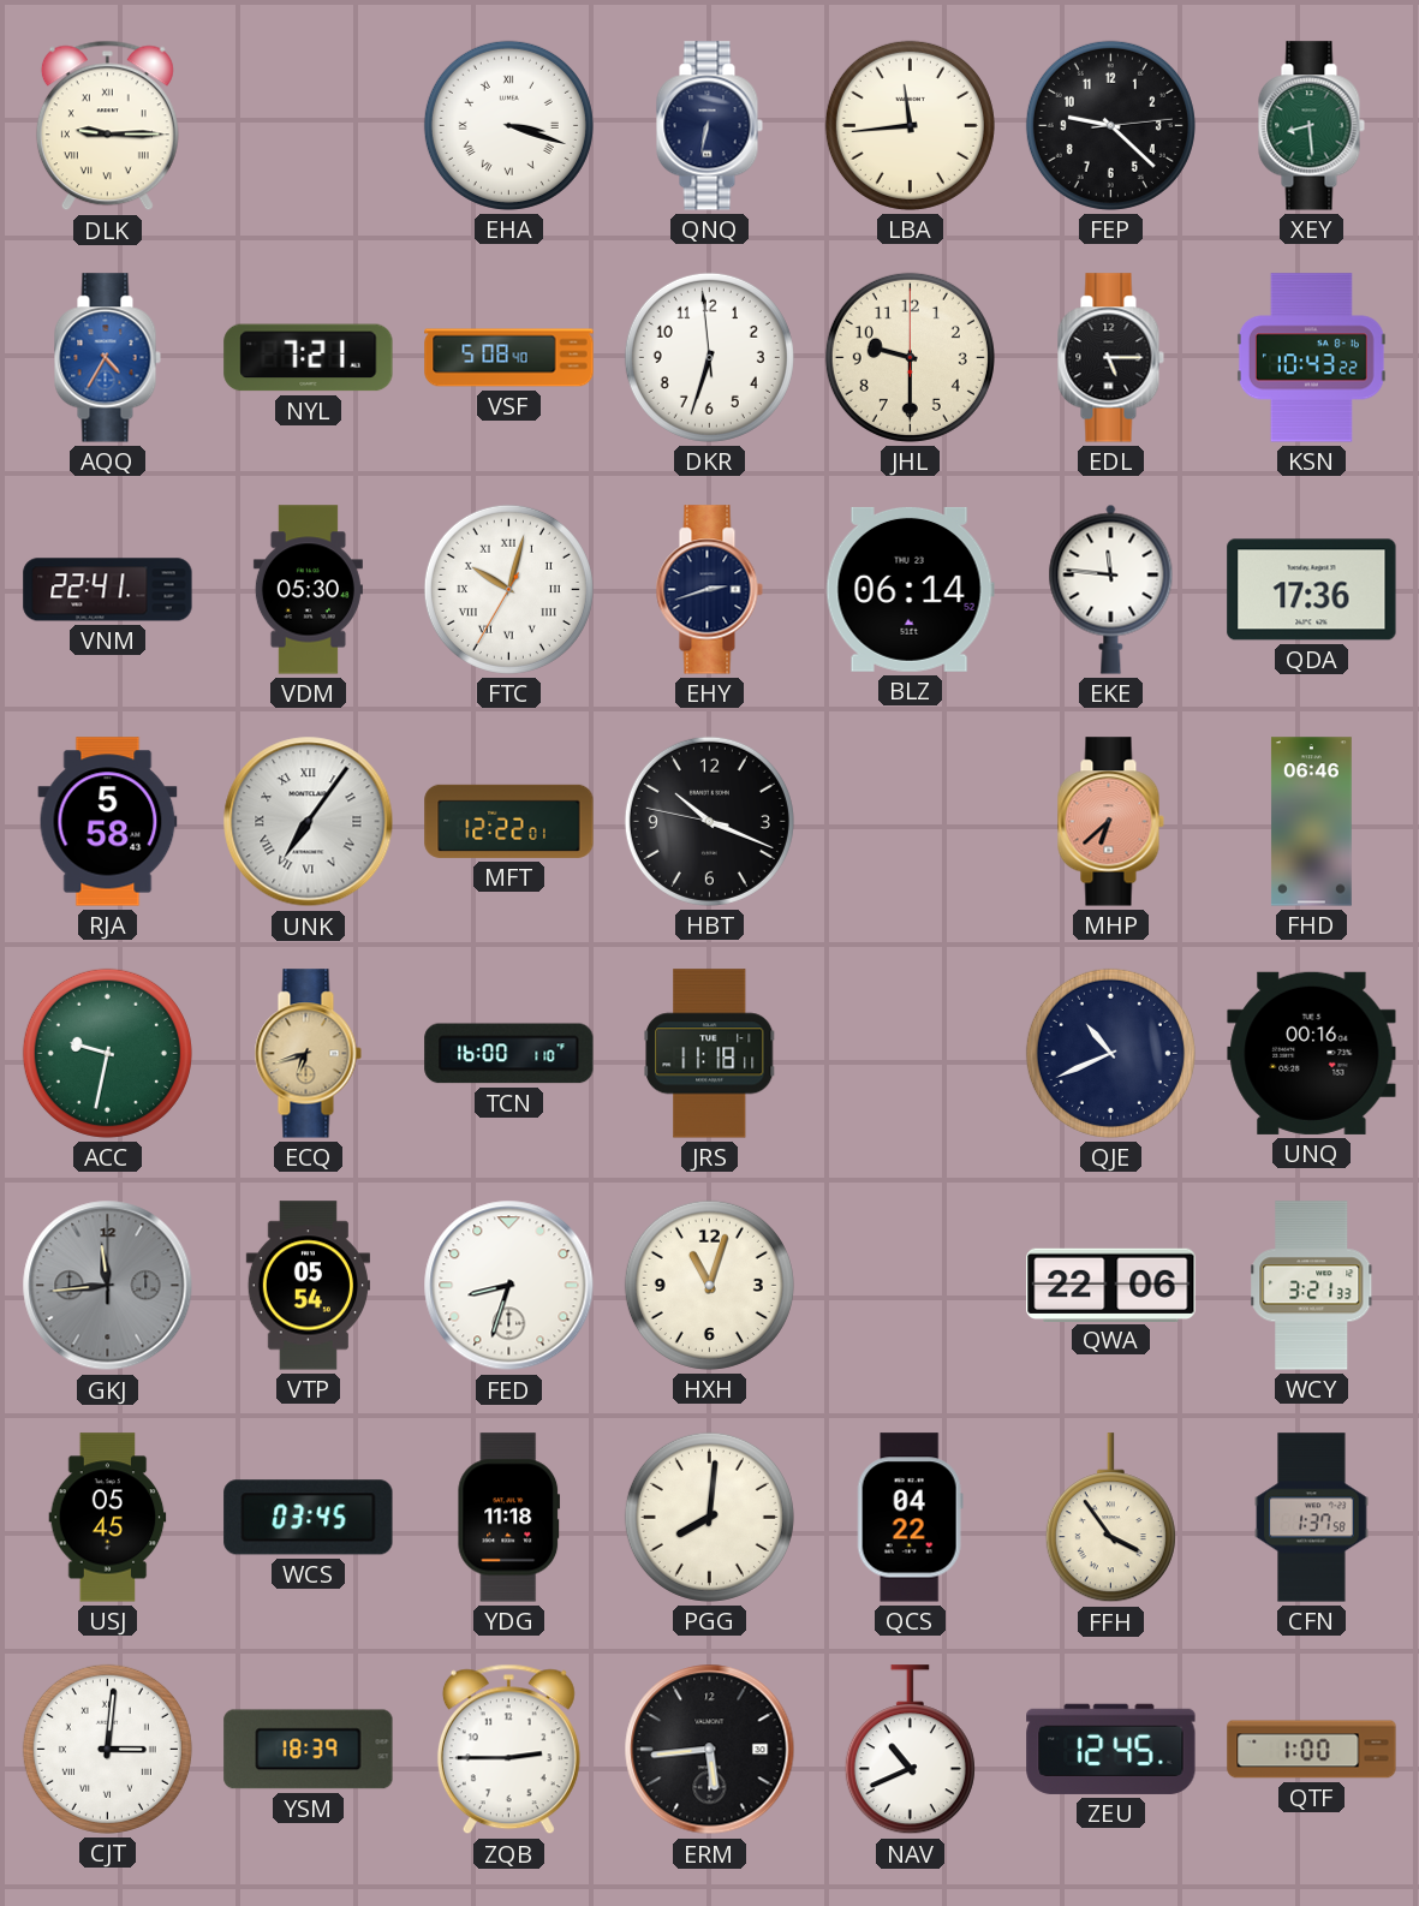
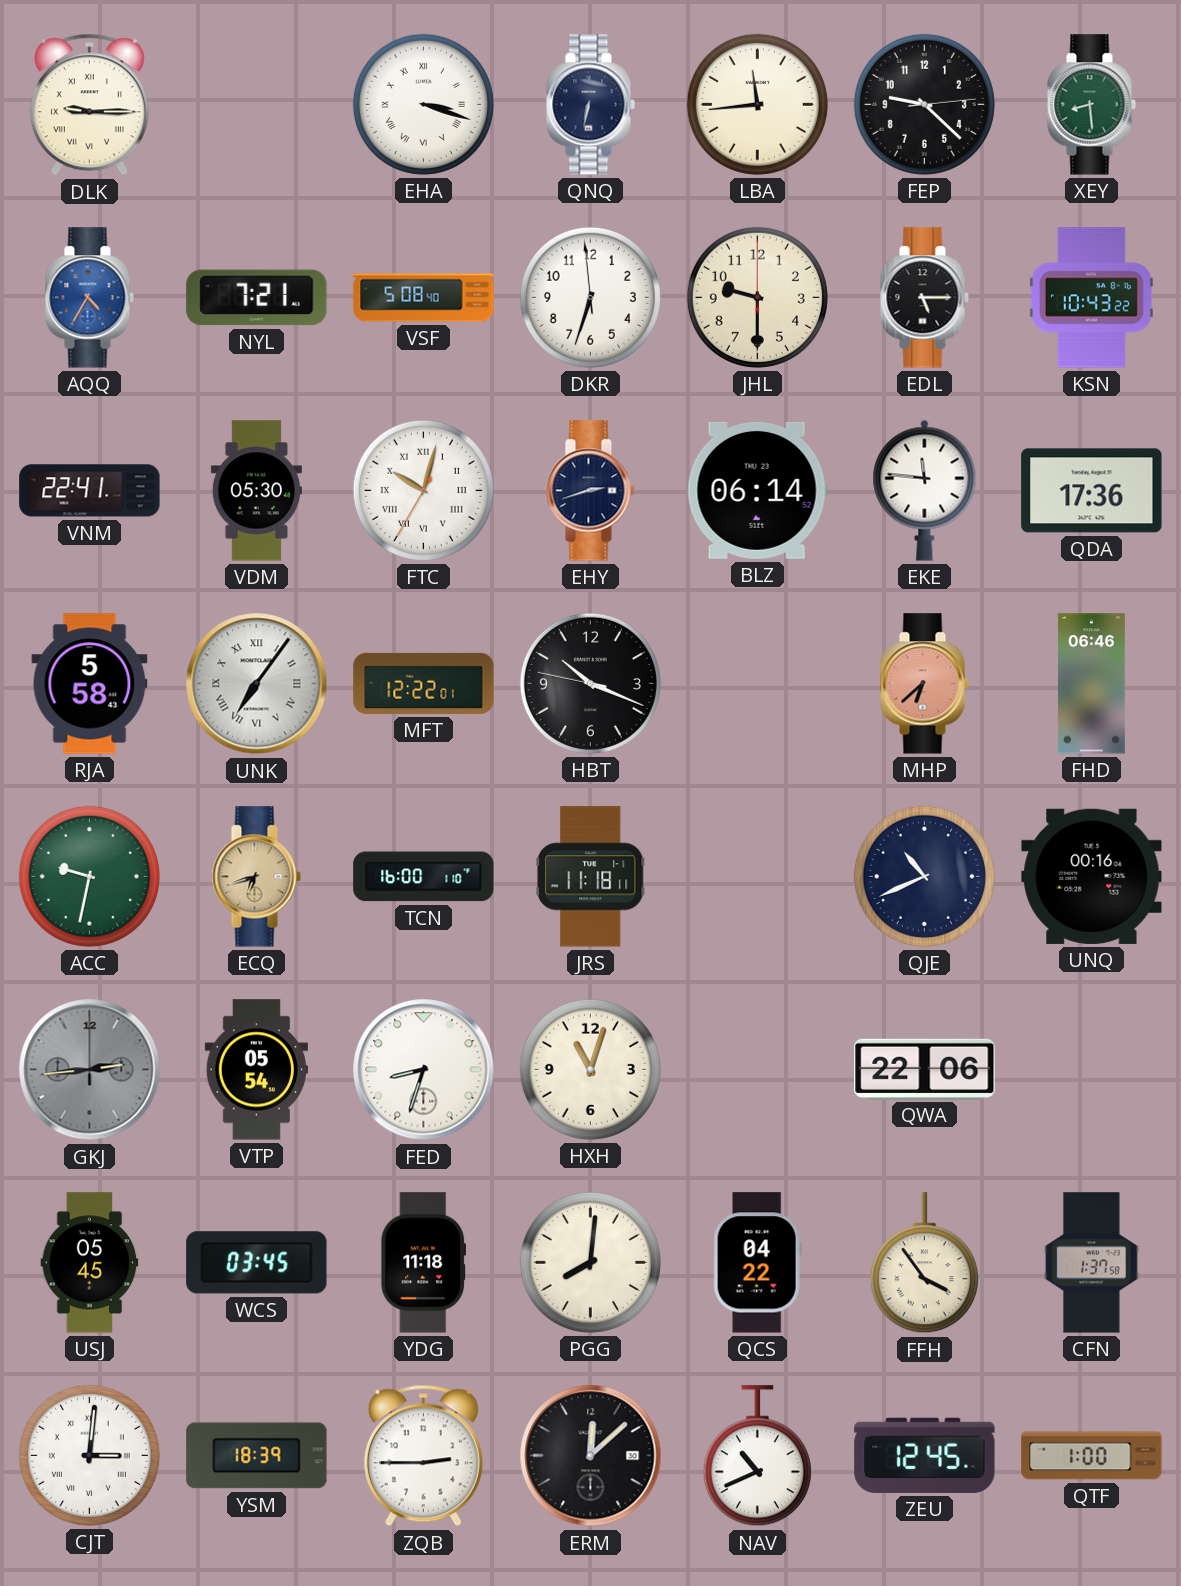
GKJ: 11:44 -> 2:44
WCY: 3:21 -> none
ERM: 5:44 -> 12:08
